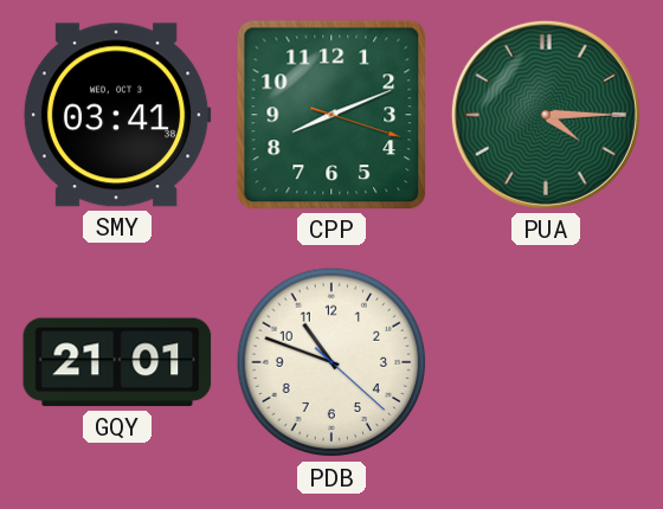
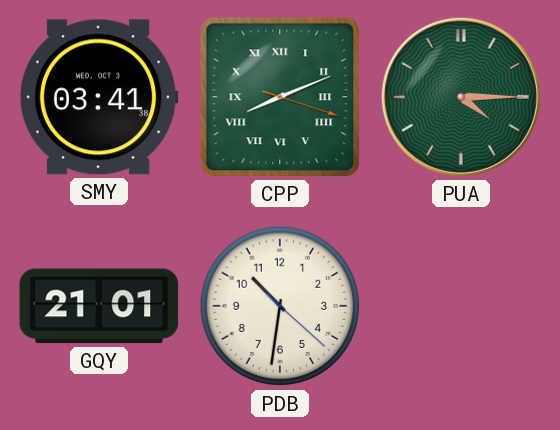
CPP numerals: Arabic -> Roman
PDB: 10:48 -> 10:31
